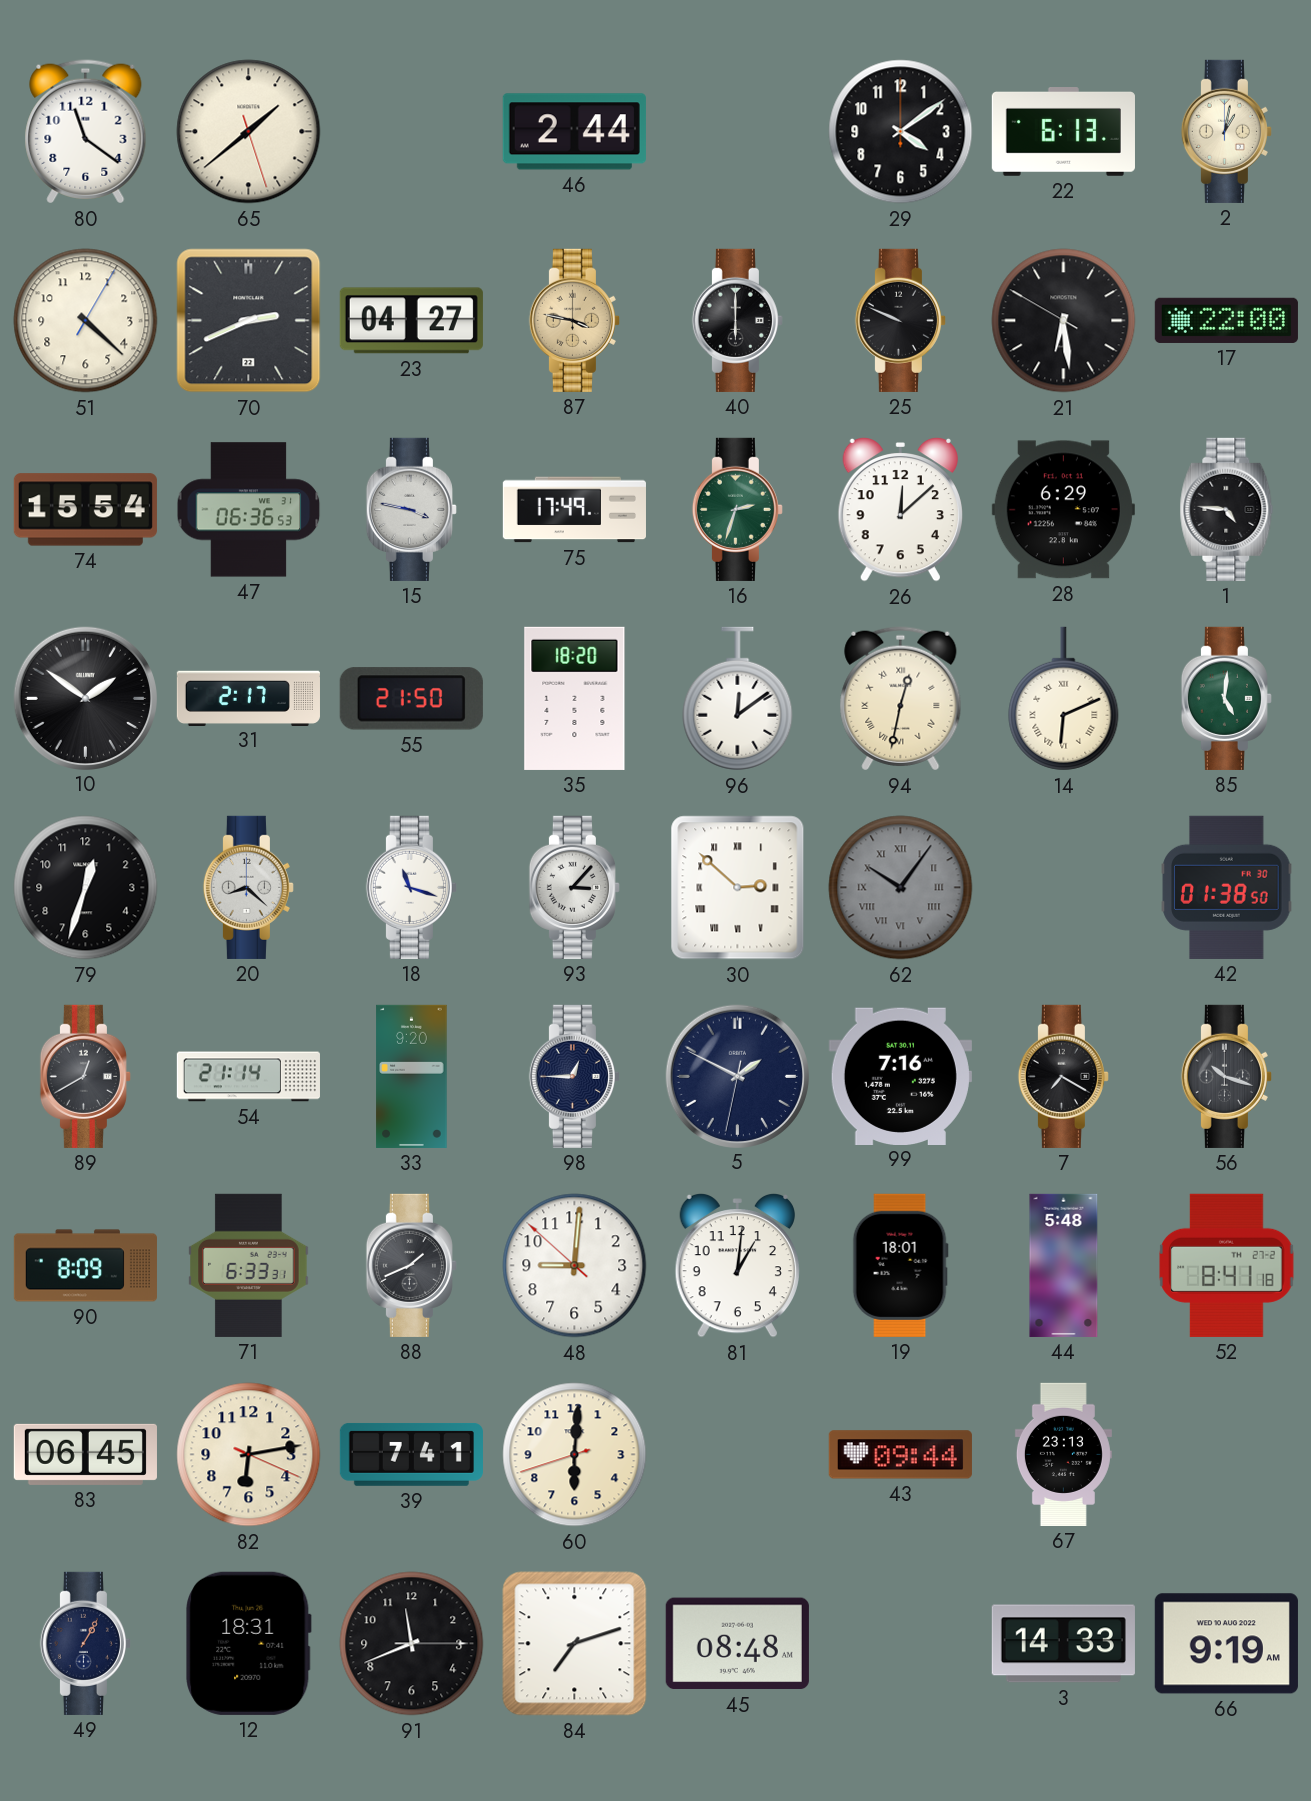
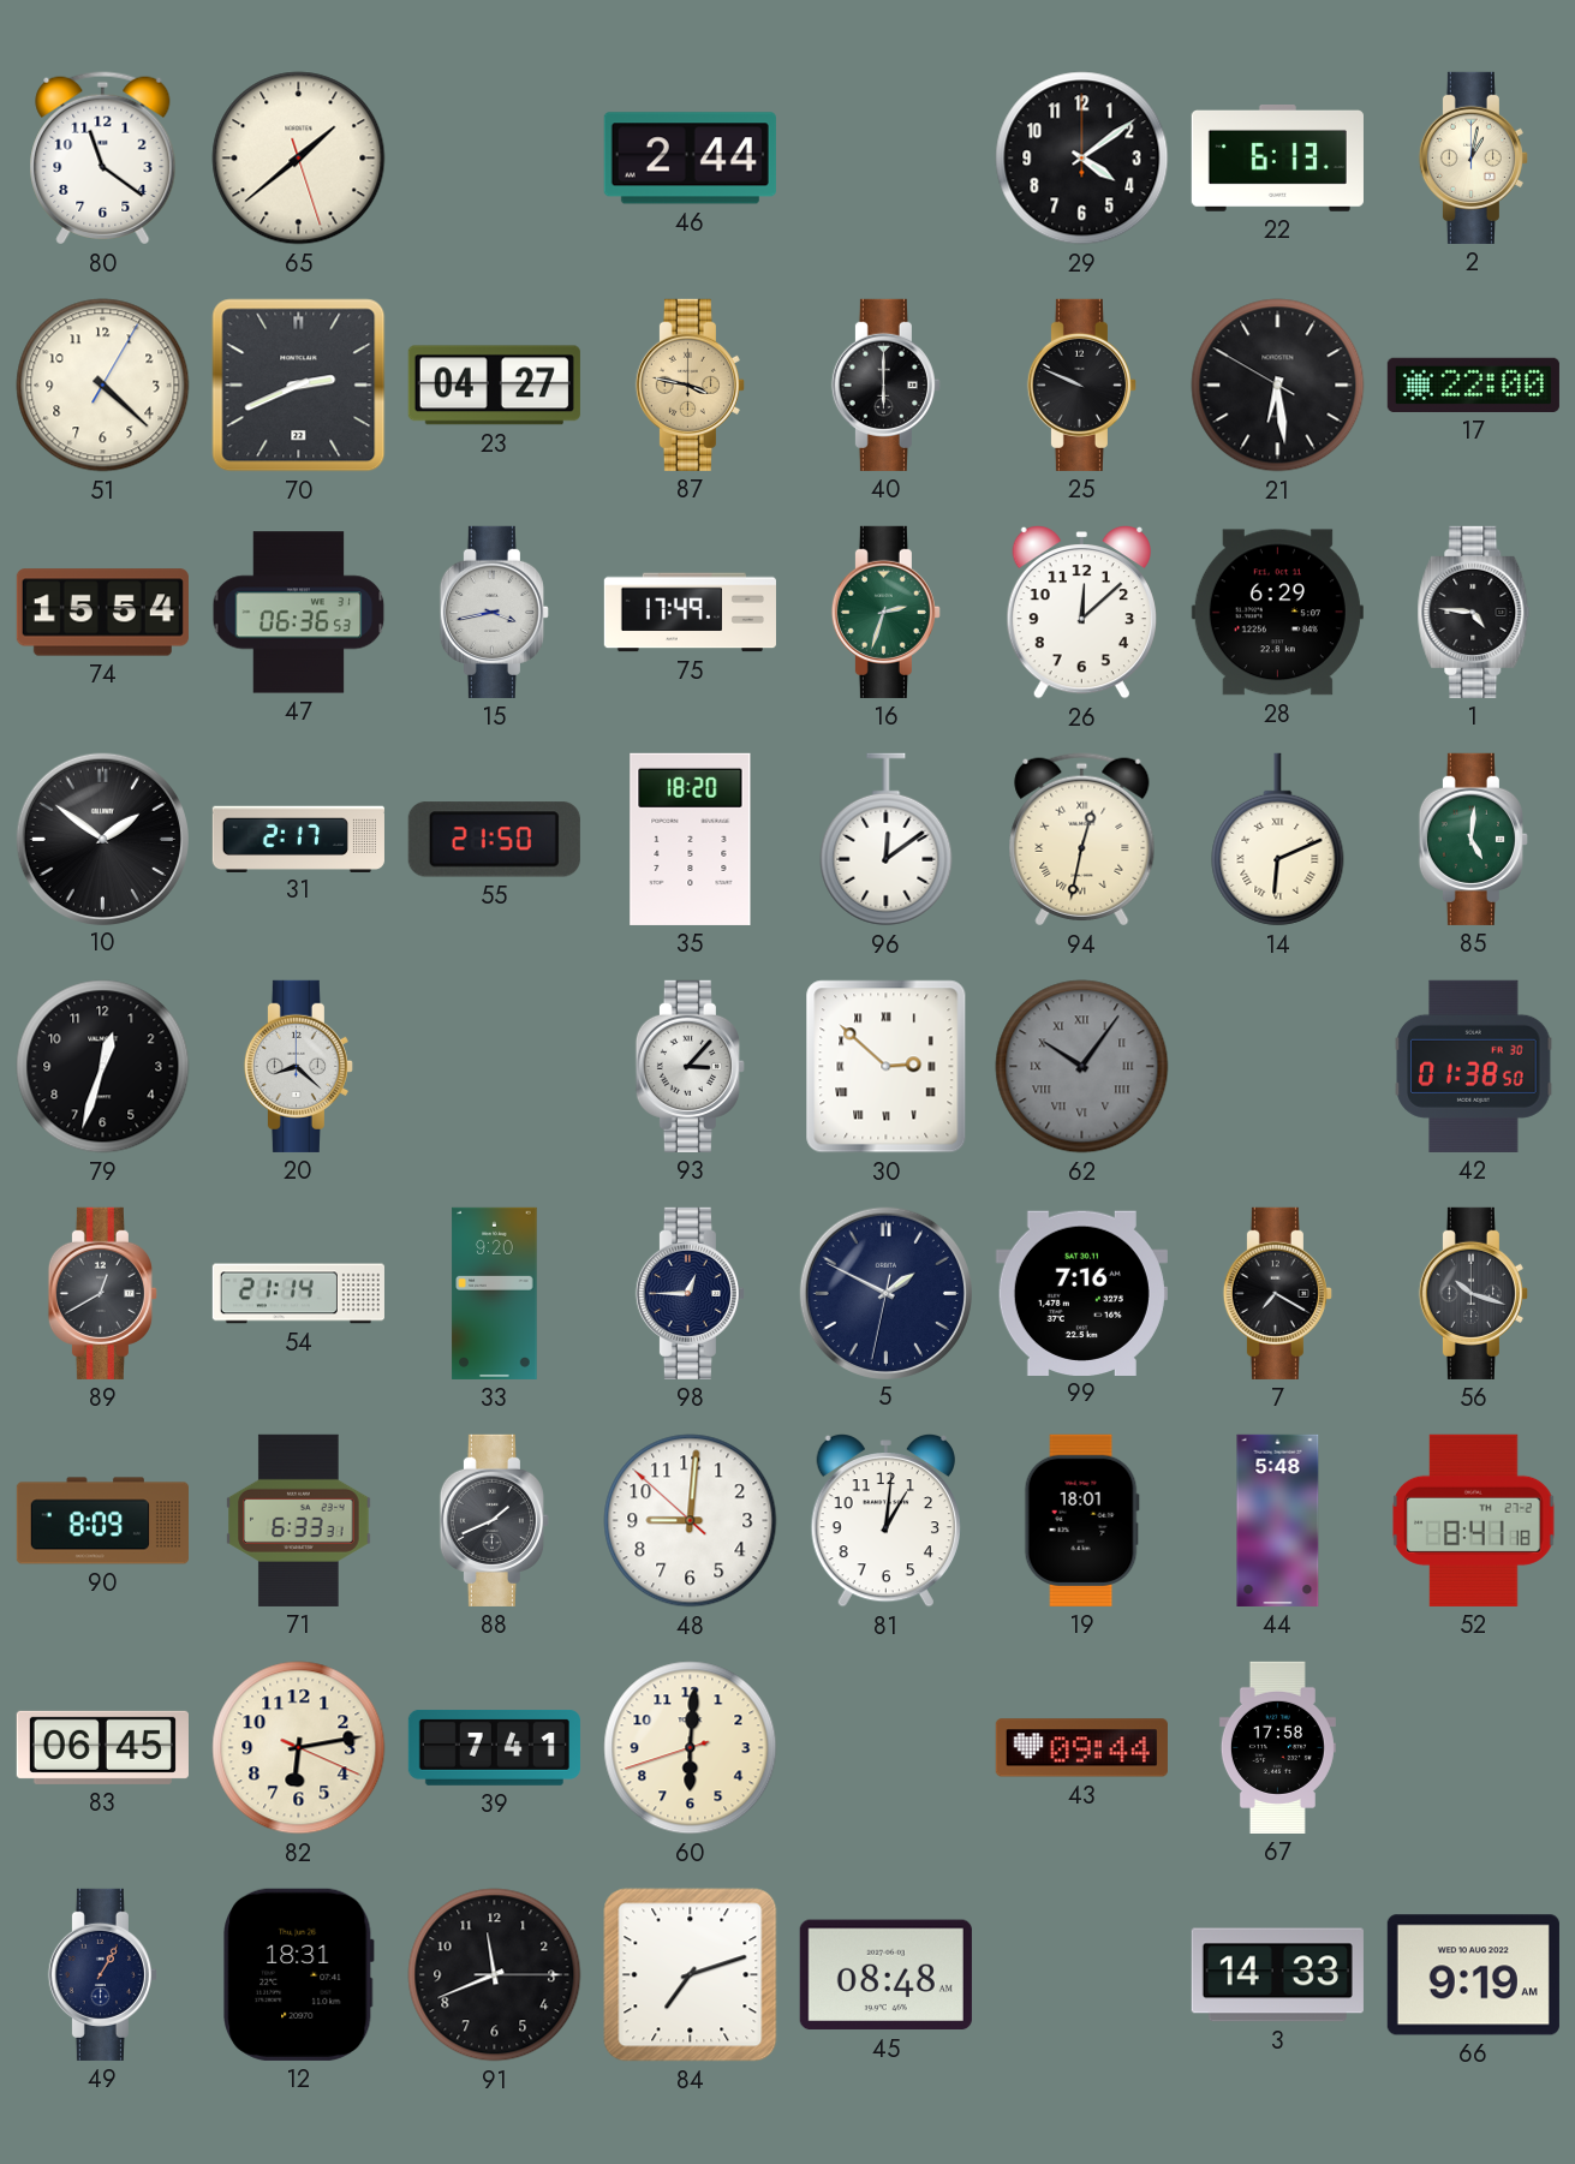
15: 3:47 -> 3:43
18: 11:18 -> none
67: 23:13 -> 17:58
